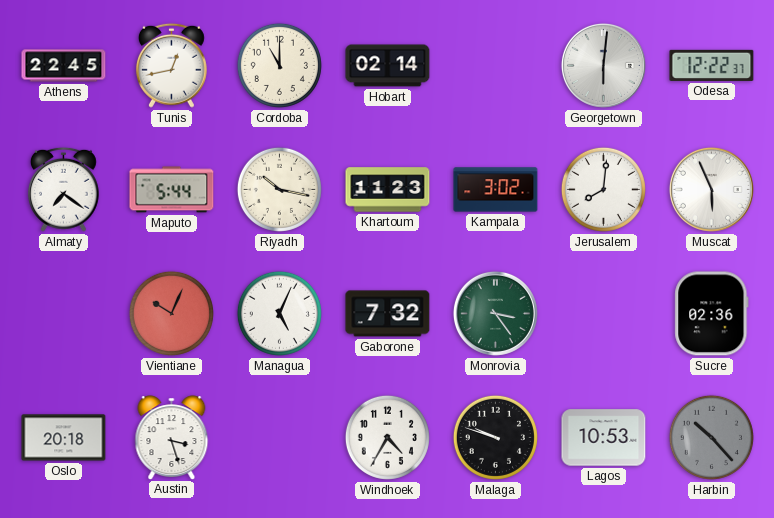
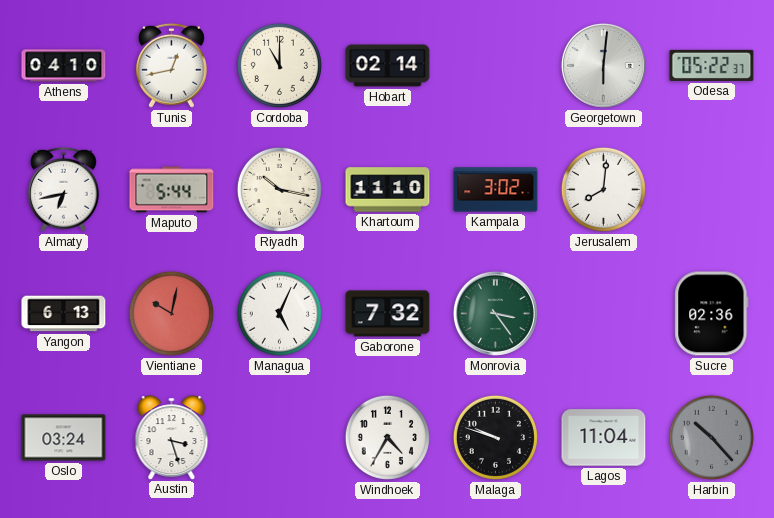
Athens: 22:45 -> 04:10
Odesa: 12:22 -> 05:22
Almaty: 7:21 -> 6:43
Khartoum: 11:23 -> 11:10
Muscat: 5:56 -> none
Yangon: none -> 6:13
Vientiane: 10:04 -> 10:02
Oslo: 20:18 -> 03:24
Lagos: 10:53 -> 11:04
